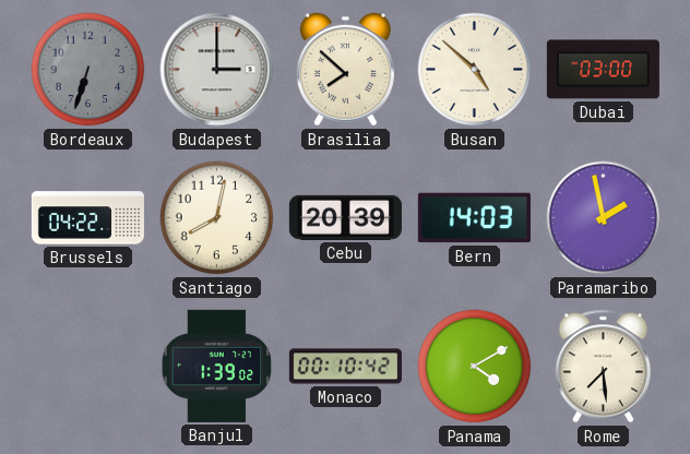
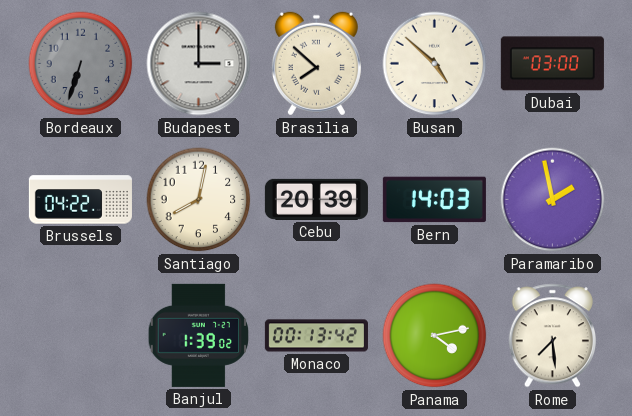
Monaco: 00:10 -> 00:13
Panama: 4:10 -> 4:13
